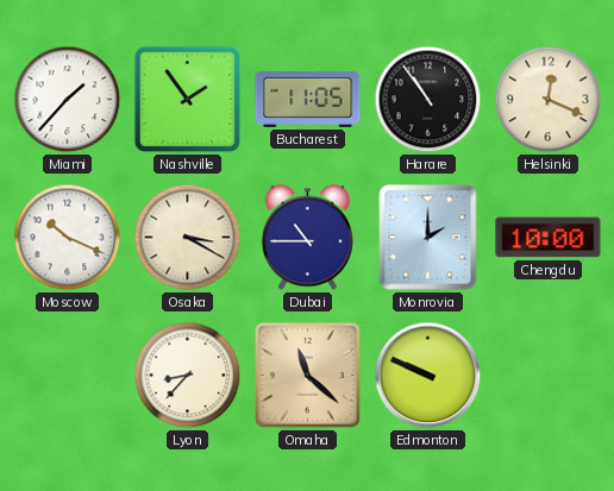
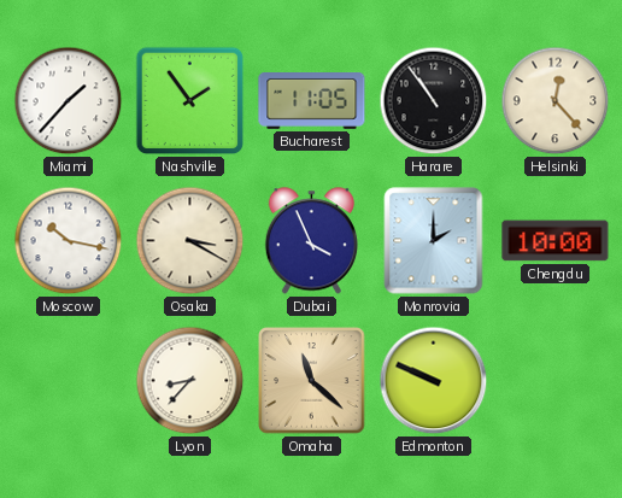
Helsinki: 12:19 -> 12:23
Moscow: 10:19 -> 10:17
Dubai: 10:45 -> 3:56
